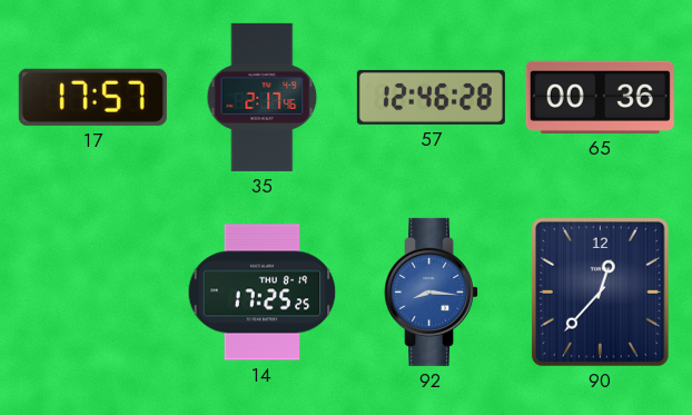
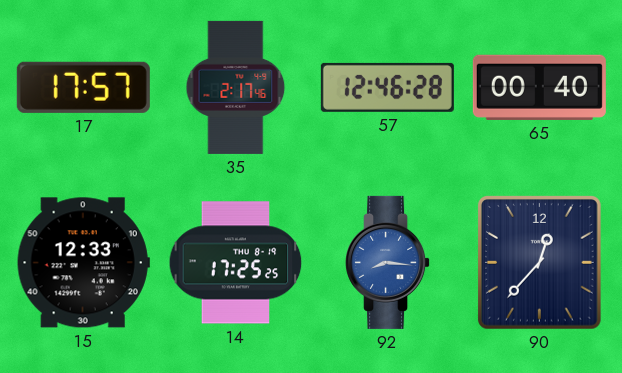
65: 00:36 -> 00:40
15: none -> 12:33
